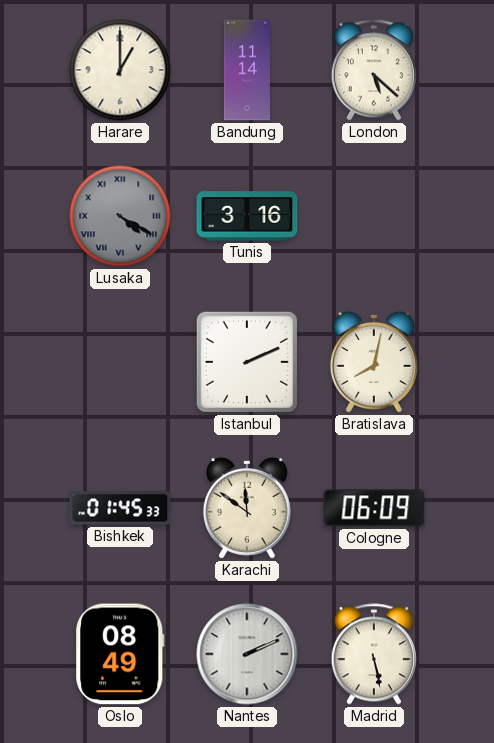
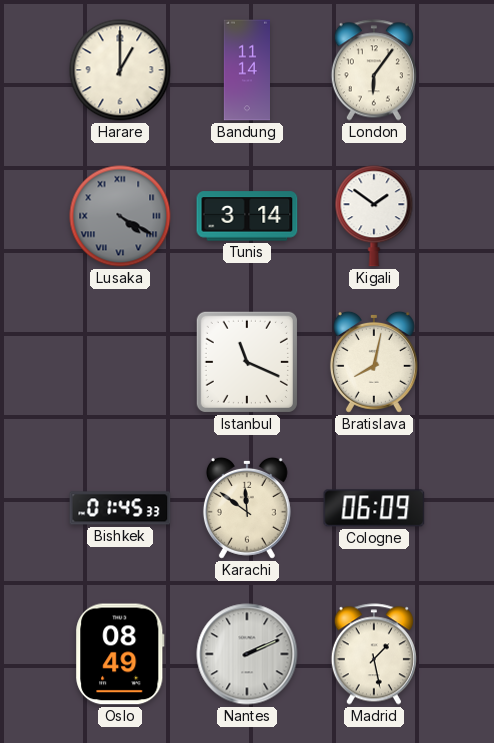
London: 5:22 -> 6:06
Tunis: 3:16 -> 3:14
Kigali: none -> 1:51
Istanbul: 2:11 -> 11:19
Madrid: 5:28 -> 1:28
